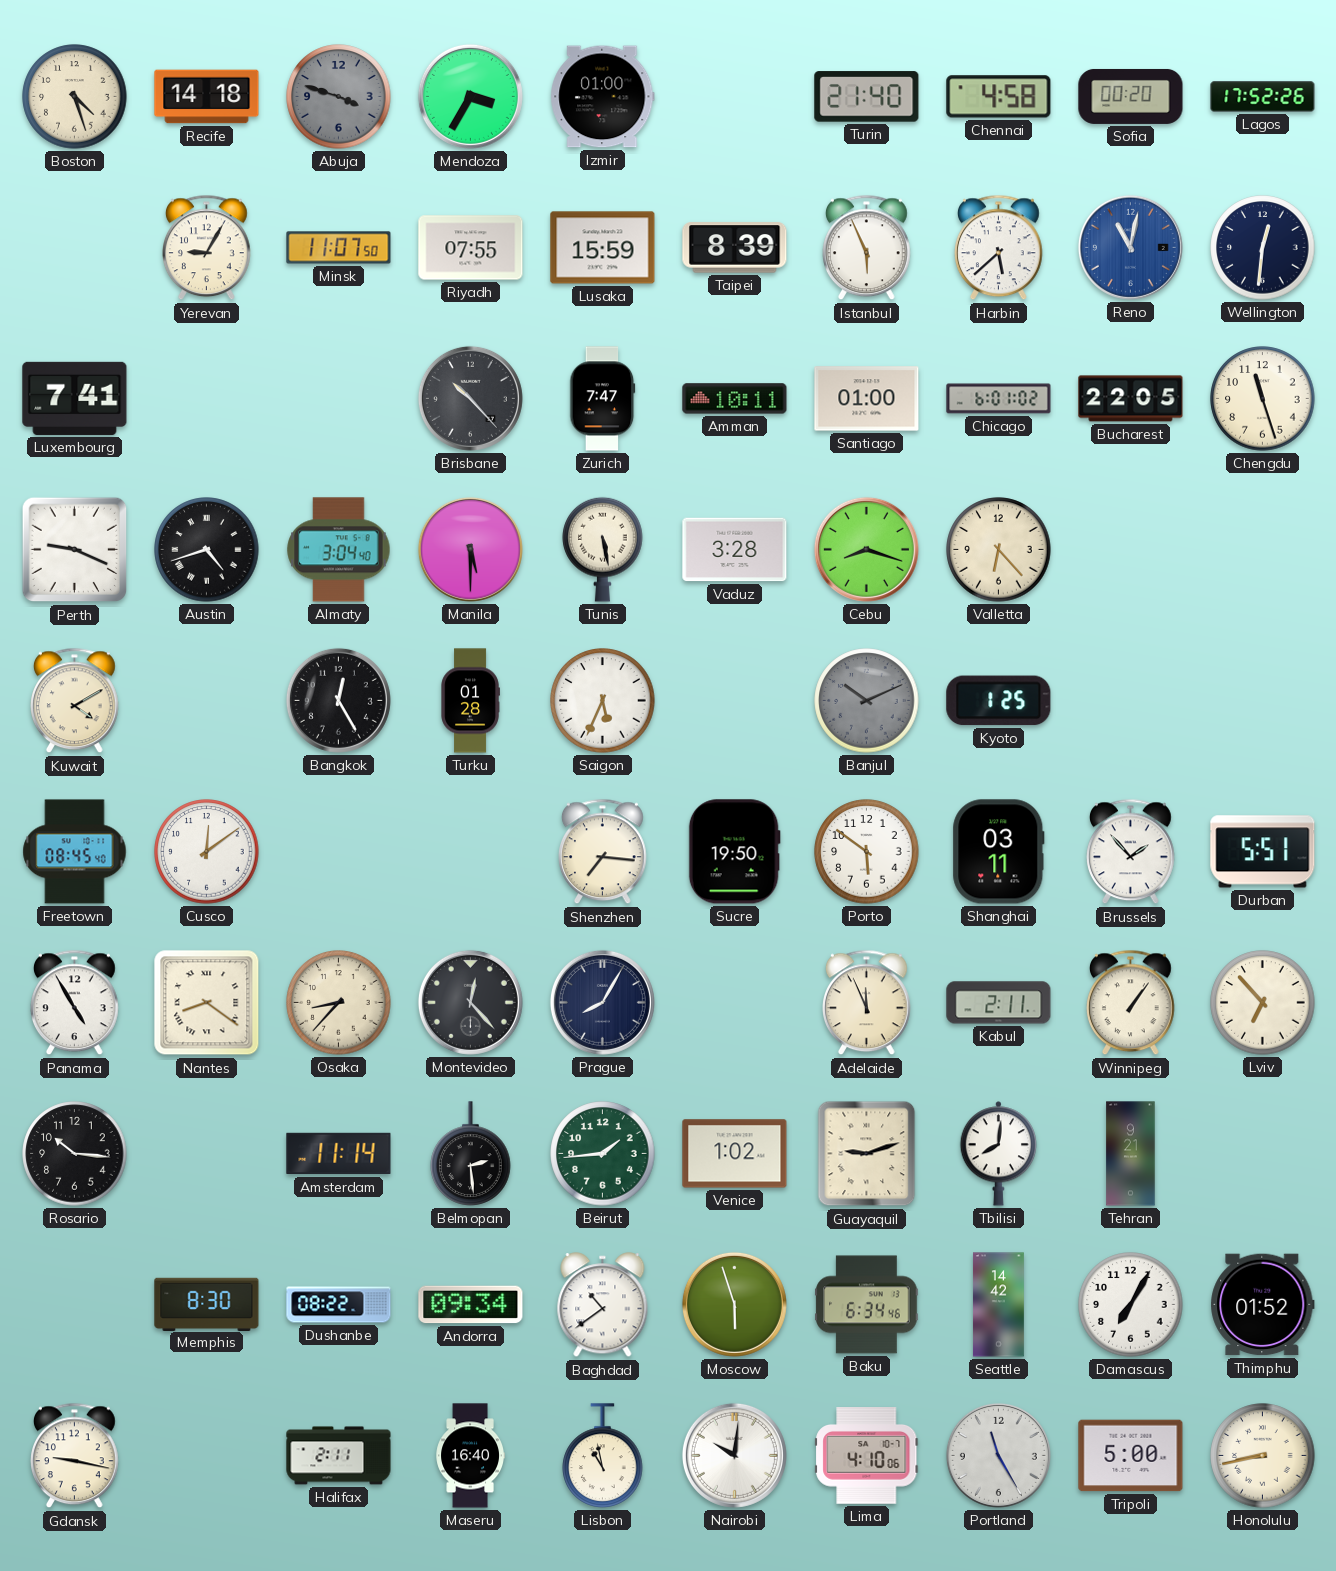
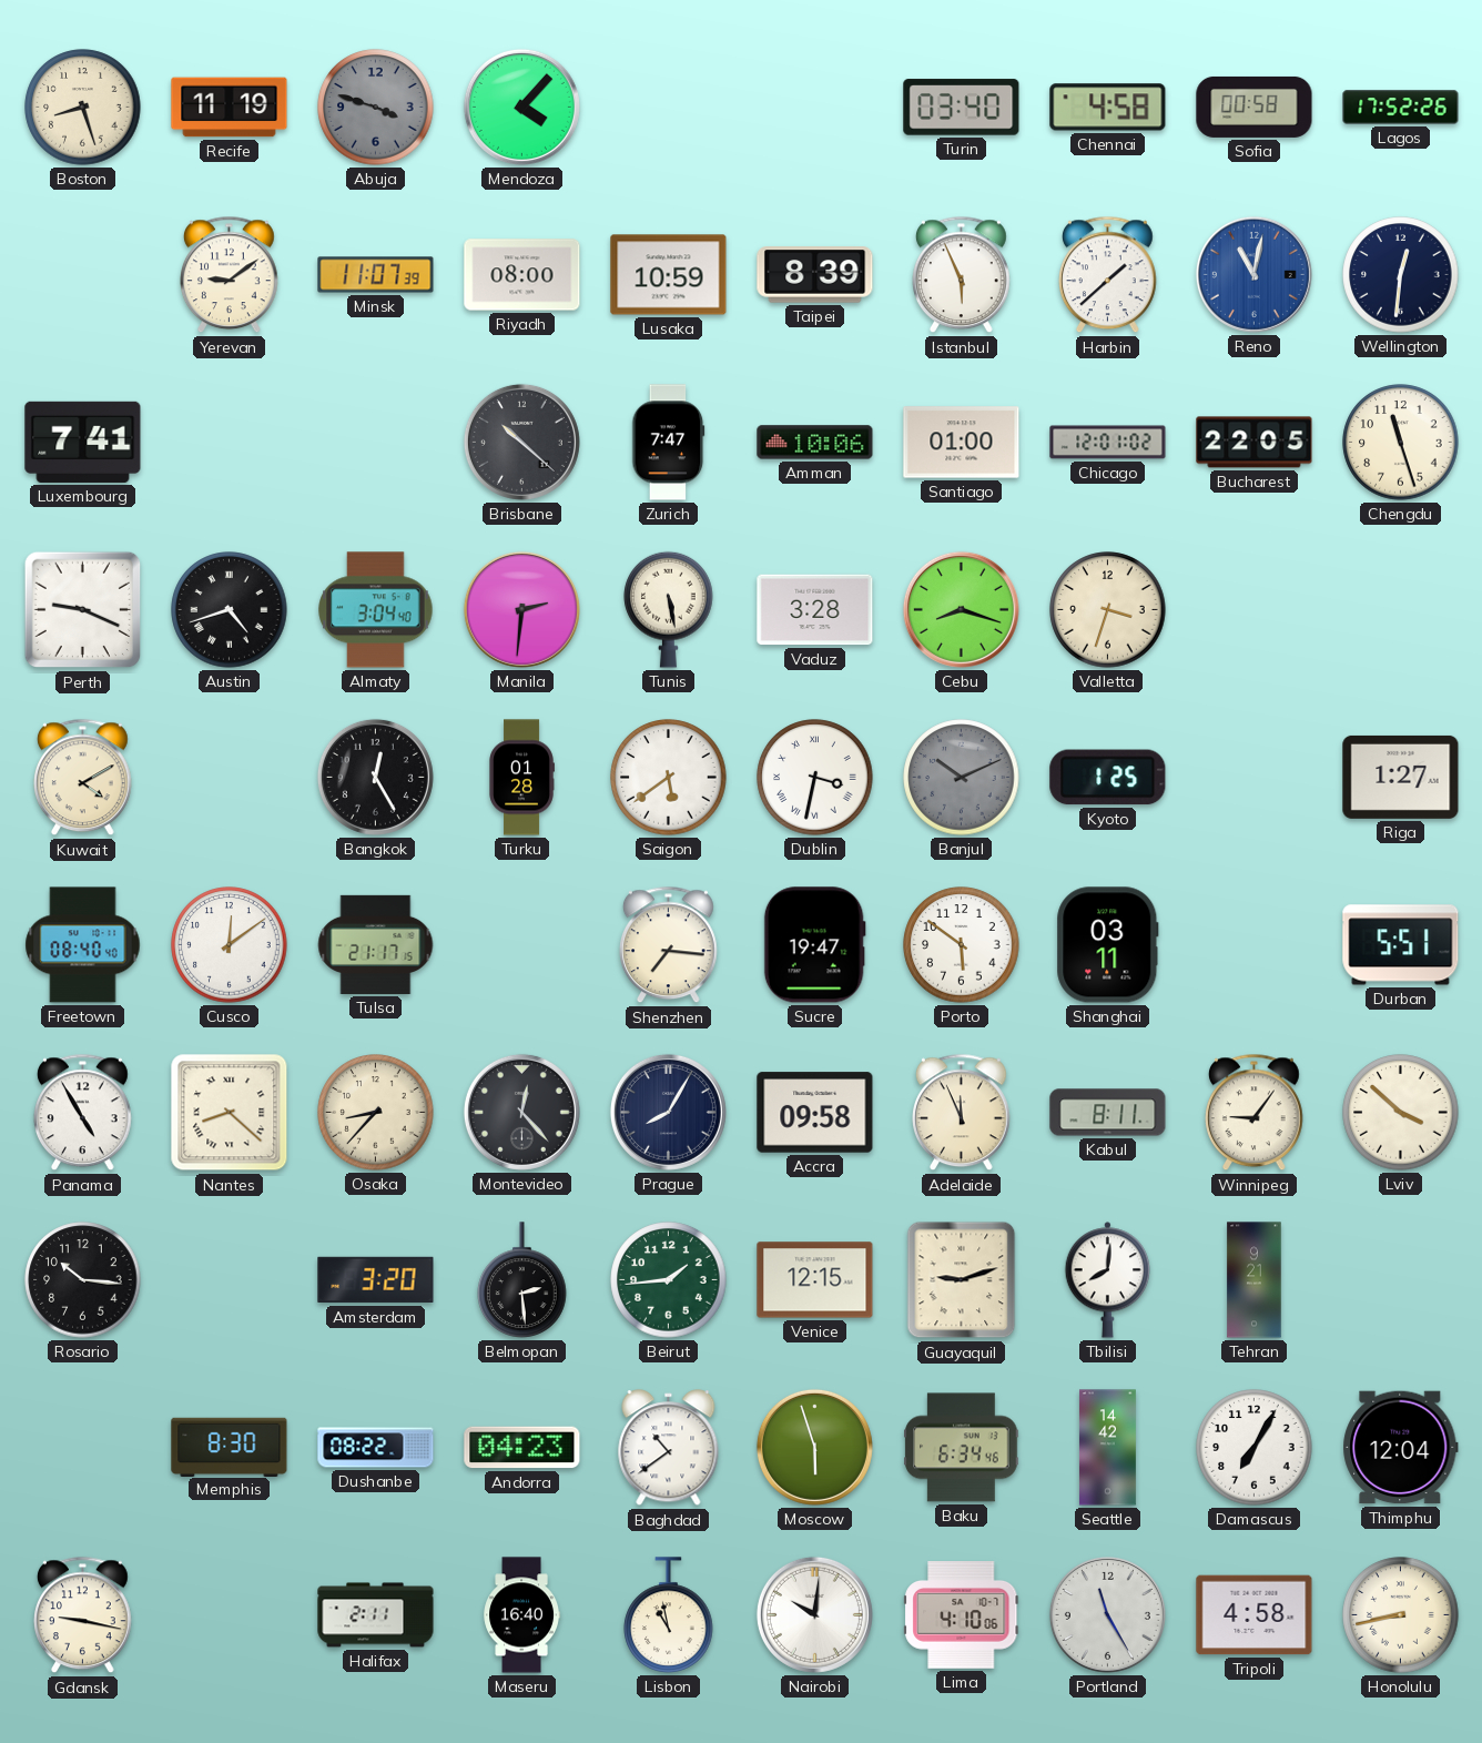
Boston: 4:27 -> 8:27
Recife: 14:18 -> 11:19
Mendoza: 3:35 -> 4:07
Izmir: 01:00 -> none
Turin: 21:40 -> 03:40
Sofia: 00:20 -> 00:58
Yerevan: 9:05 -> 9:09
Minsk: 11:07:50 -> 11:07:39
Riyadh: 07:55 -> 08:00
Lusaka: 15:59 -> 10:59
Harbin: 5:38 -> 1:38
Brisbane: 10:23 -> 10:22
Amman: 10:11 -> 10:06
Chicago: 6:01 -> 12:01
Manila: 5:30 -> 2:31
Valletta: 6:23 -> 3:33
Saigon: 5:34 -> 5:39
Dublin: none -> 3:32
Riga: none -> 1:27
Freetown: 08:45 -> 08:40
Tulsa: none -> 21:17
Sucre: 19:50 -> 19:47
Brussels: 1:53 -> none
Nantes: 8:21 -> 8:22
Accra: none -> 09:58
Kabul: 2:11 -> 8:11
Winnipeg: 1:06 -> 9:06
Lviv: 6:53 -> 3:52
Amsterdam: 11:14 -> 3:20
Venice: 1:02 -> 12:15
Andorra: 09:34 -> 04:23
Thimphu: 01:52 -> 12:04
Tripoli: 5:00 -> 4:58
